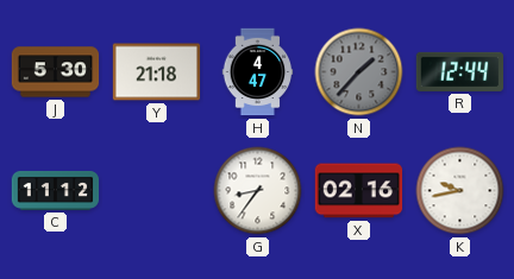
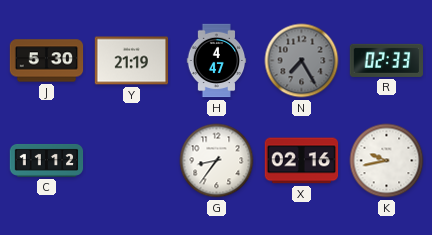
Y: 21:18 -> 21:19
N: 1:37 -> 7:25
R: 12:44 -> 02:33
